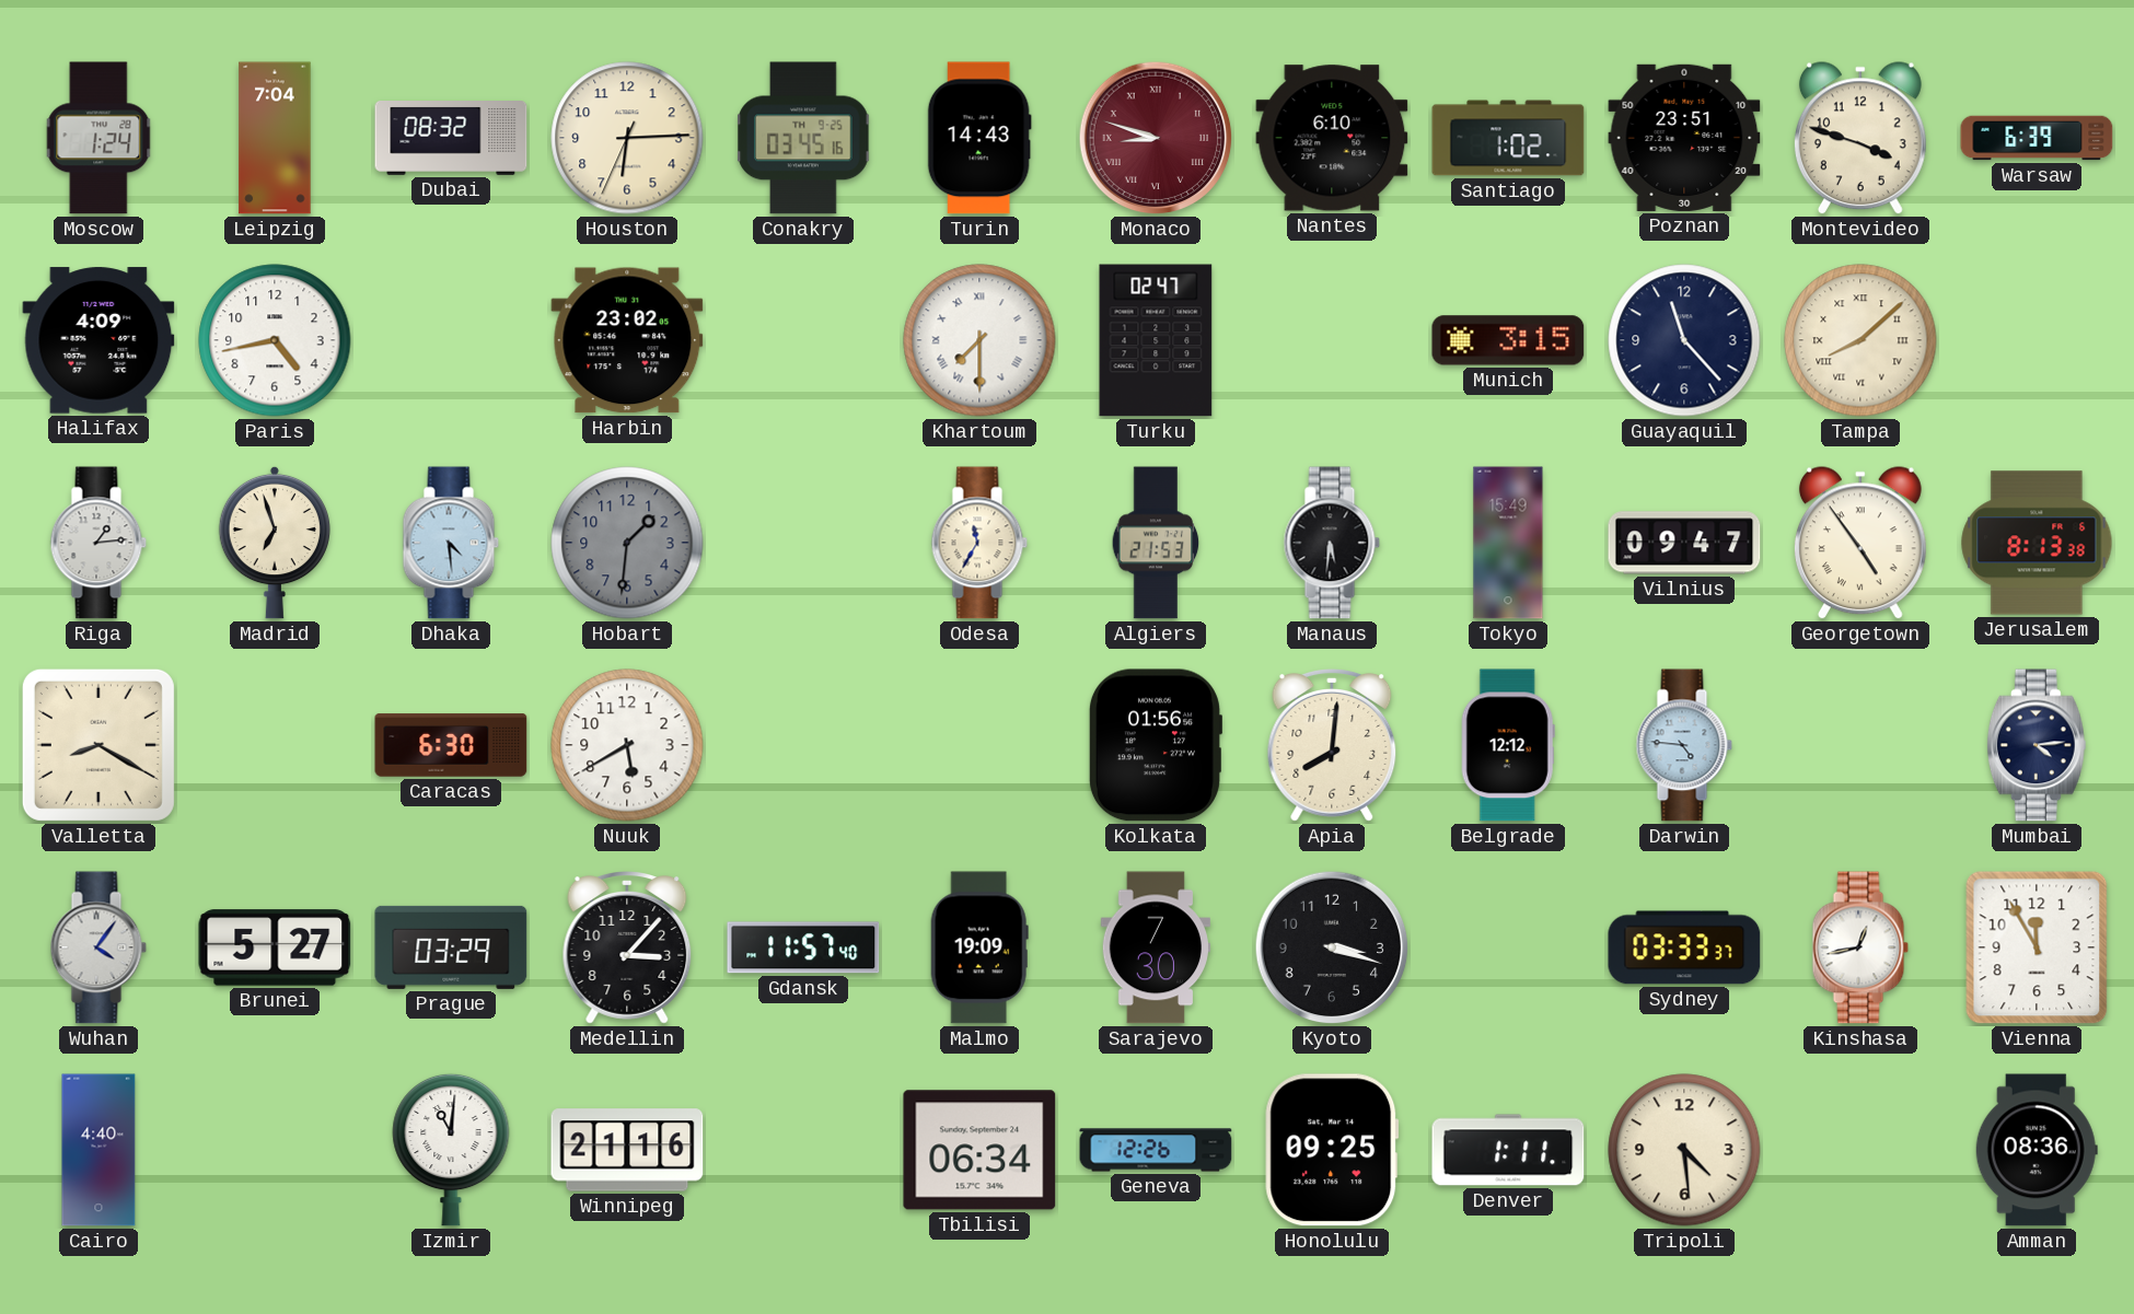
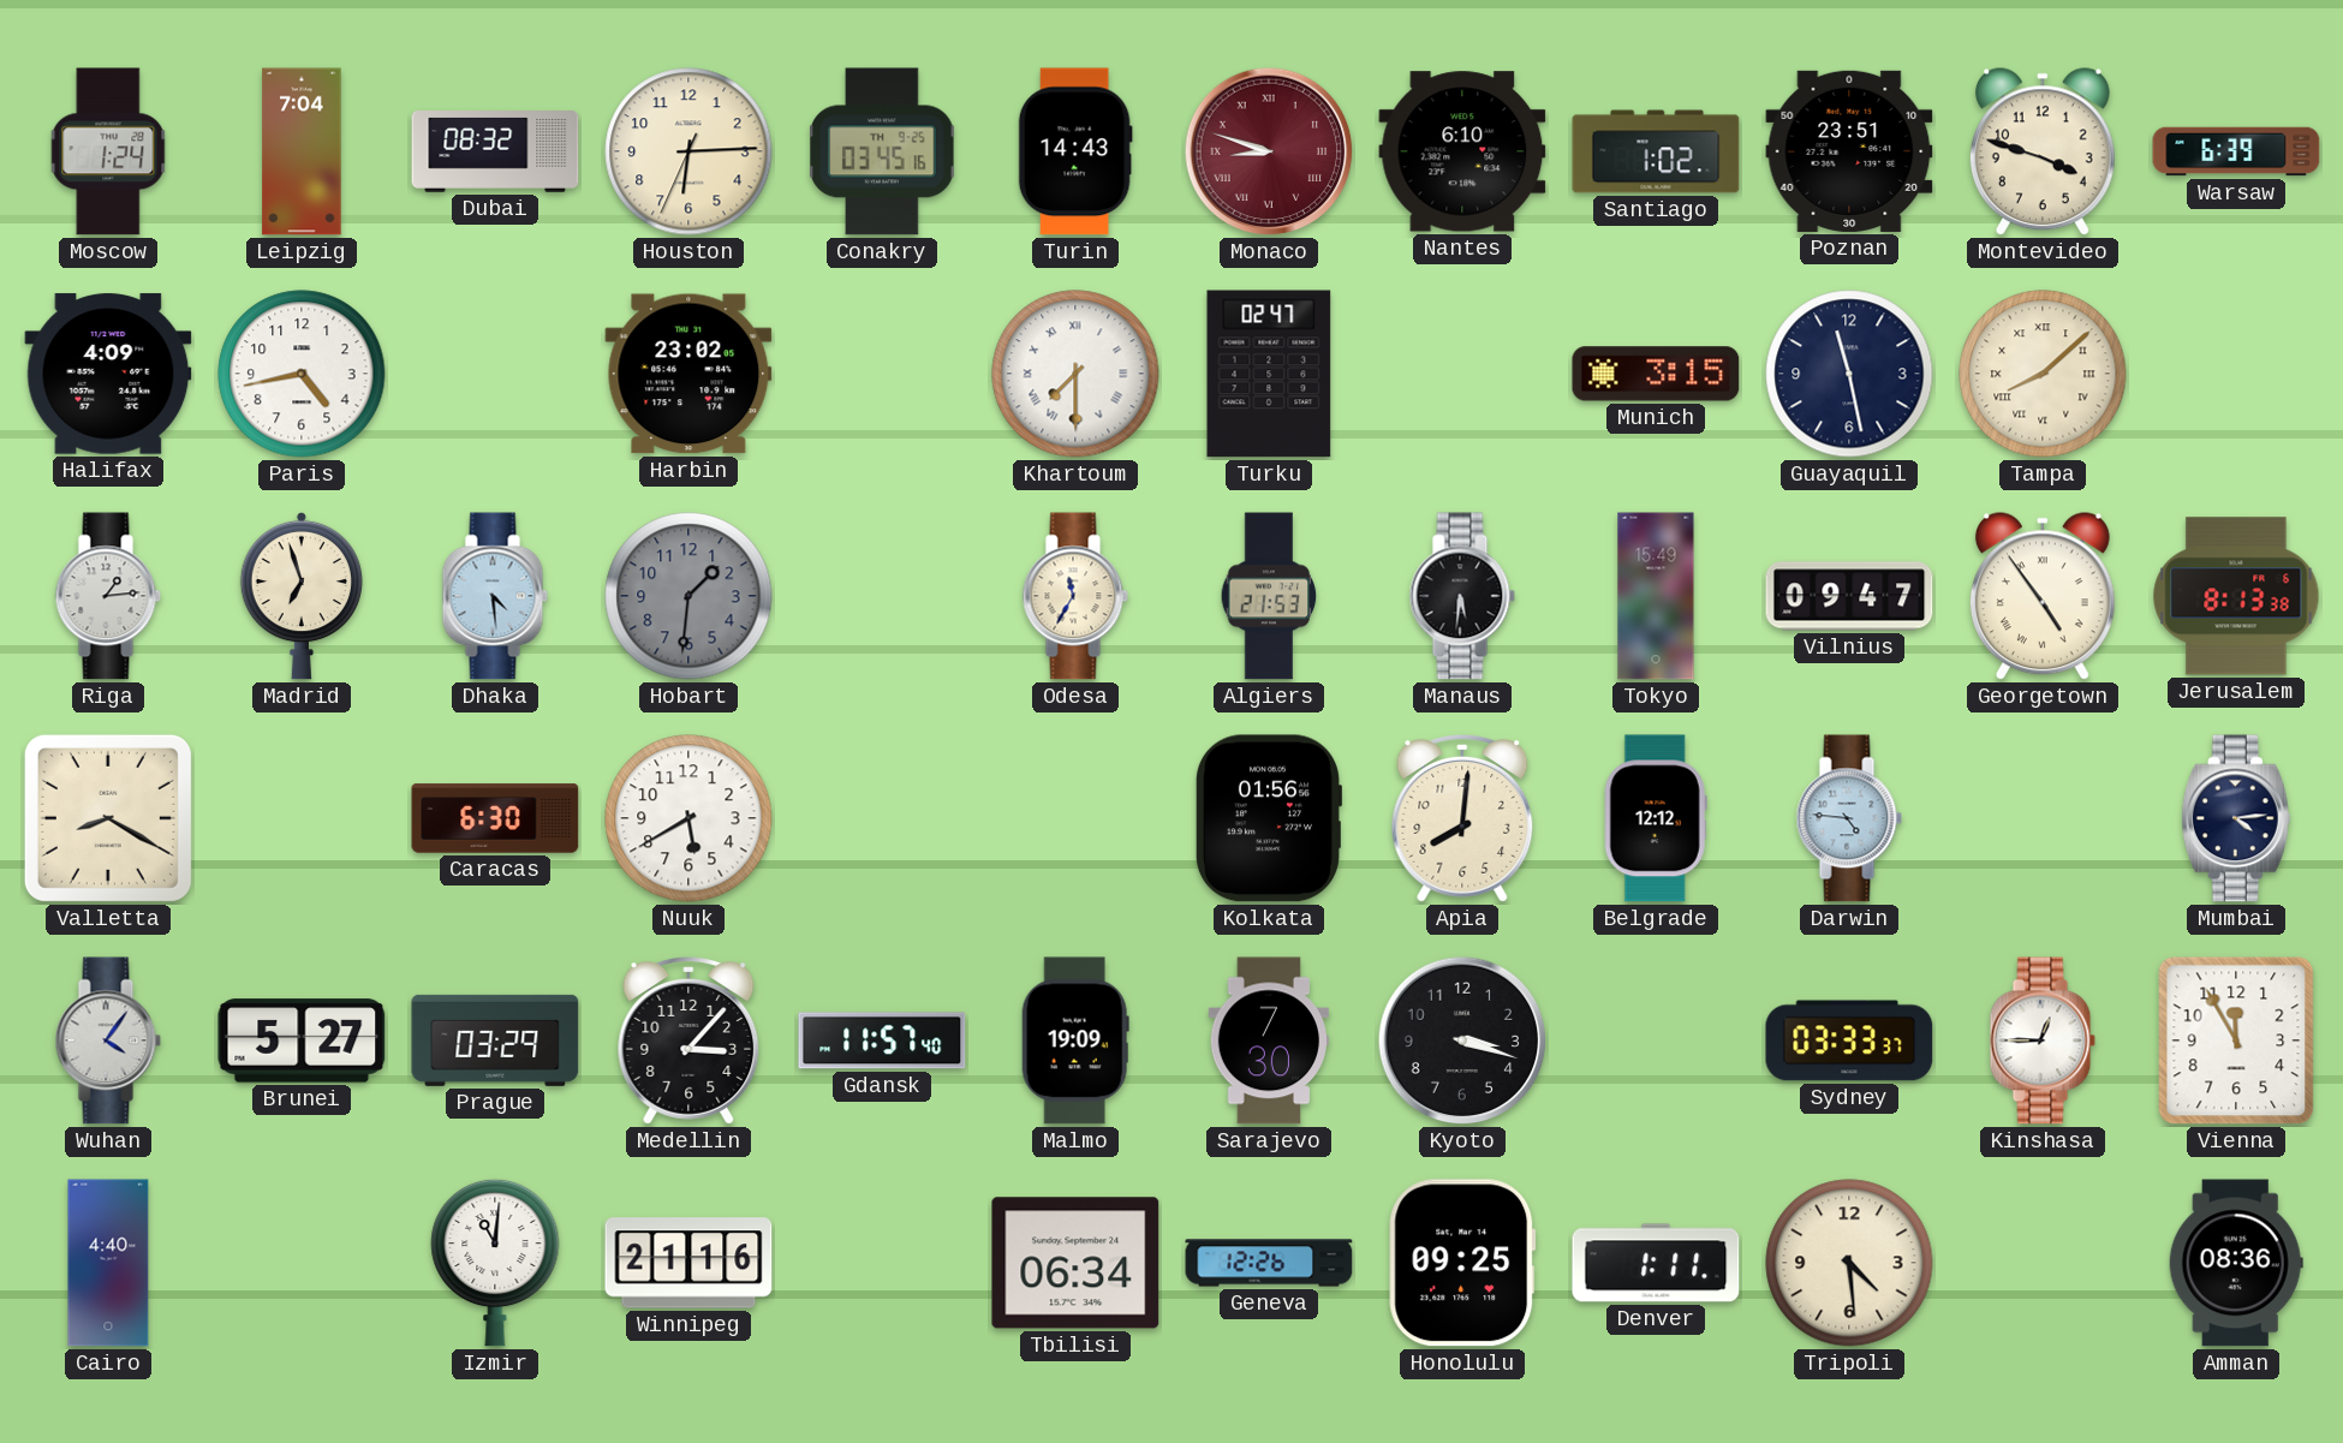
Guayaquil: 11:23 -> 11:28
Kinshasa: 12:43 -> 12:45
